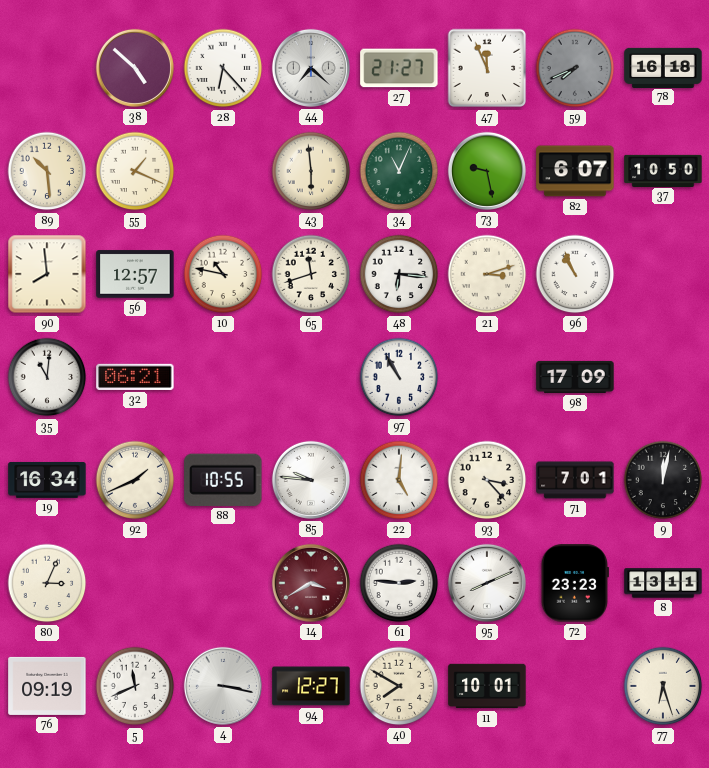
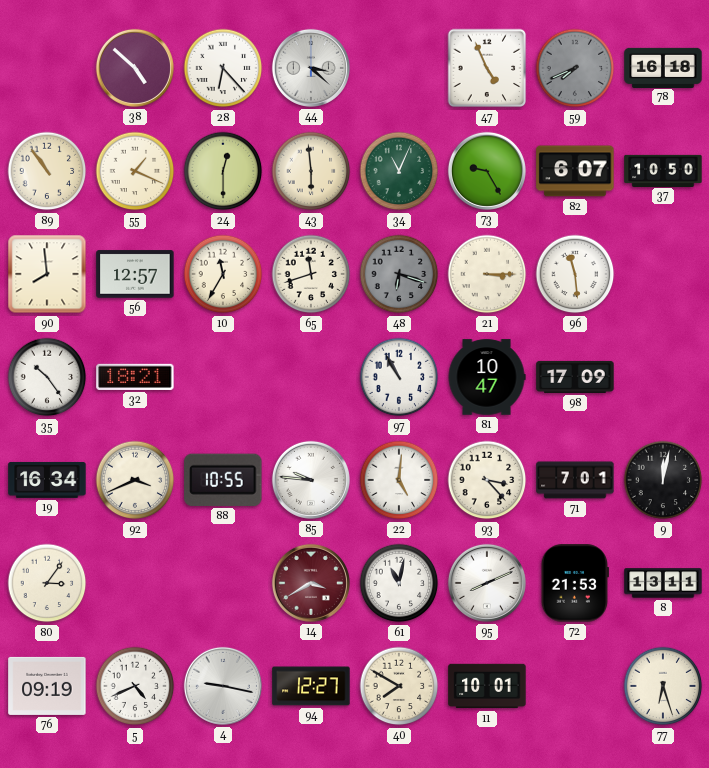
44: 7:22 -> 3:22
27: 21:27 -> none
47: 11:56 -> 4:56
89: 10:29 -> 10:54
24: none -> 12:30
73: 9:28 -> 9:25
10: 10:47 -> 11:35
48: 6:16 -> 6:18
48 dial: white -> grey
21: 3:12 -> 3:15
96: 10:56 -> 11:29
35: 11:01 -> 10:24
32: 06:21 -> 18:21
81: none -> 10:47
92: 1:41 -> 3:41
80: 3:04 -> 3:06
61: 2:46 -> 11:02
72: 23:23 -> 21:53
5: 11:41 -> 4:41
4: 3:17 -> 9:17
